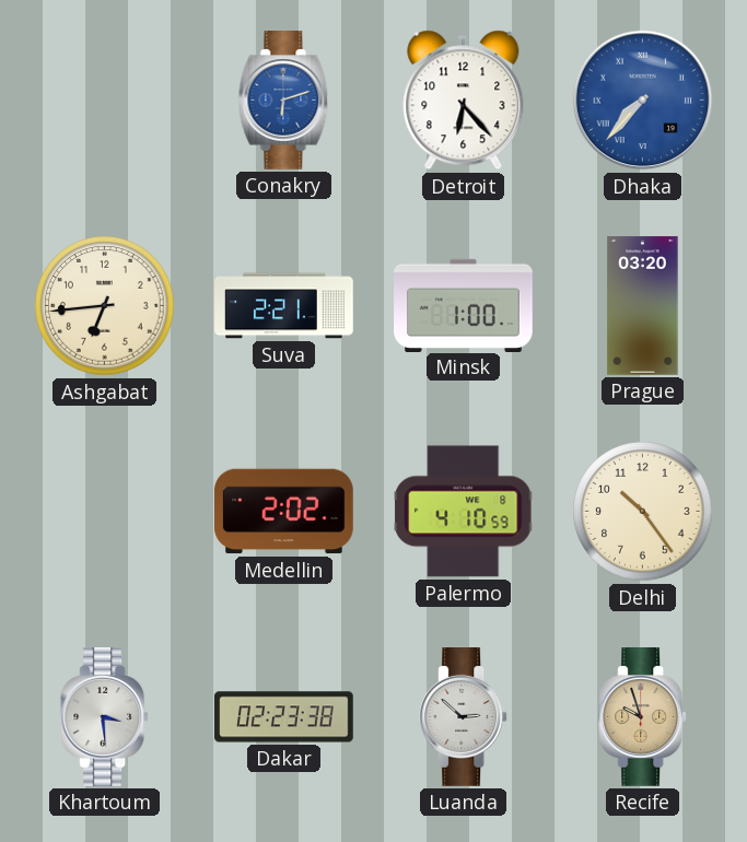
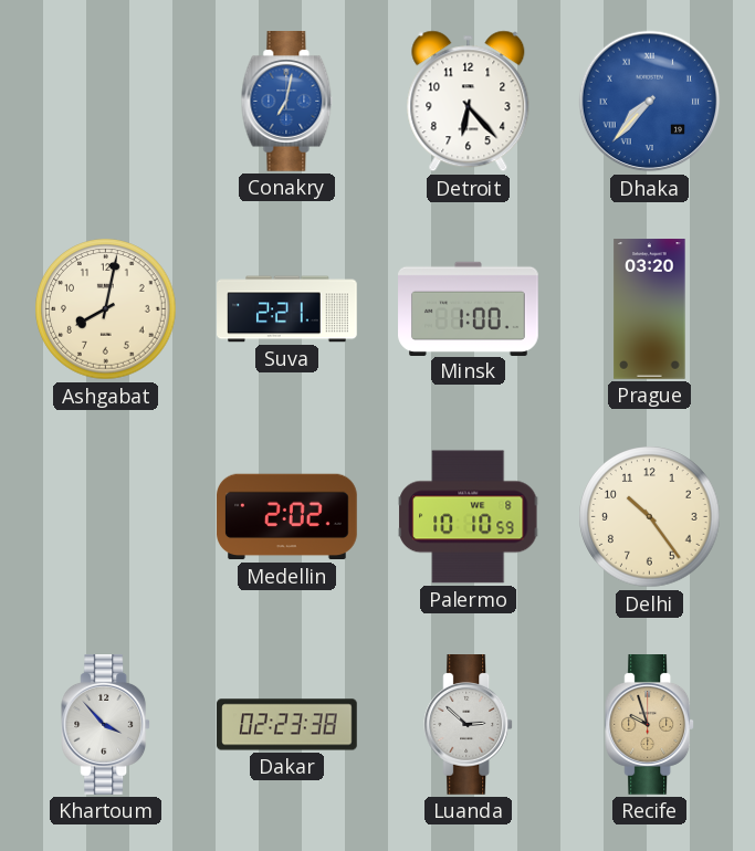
Conakry: 6:12 -> 7:02
Ashgabat: 6:44 -> 8:02
Palermo: 4:10 -> 10:10
Khartoum: 3:29 -> 3:53
